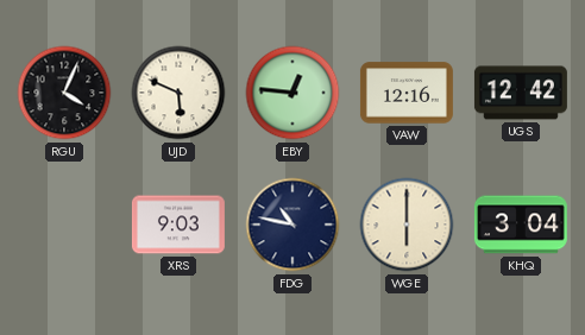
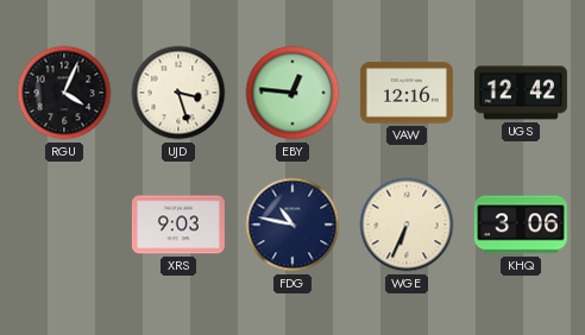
UJD: 5:49 -> 3:27
WGE: 6:00 -> 6:34
KHQ: 3:04 -> 3:06
